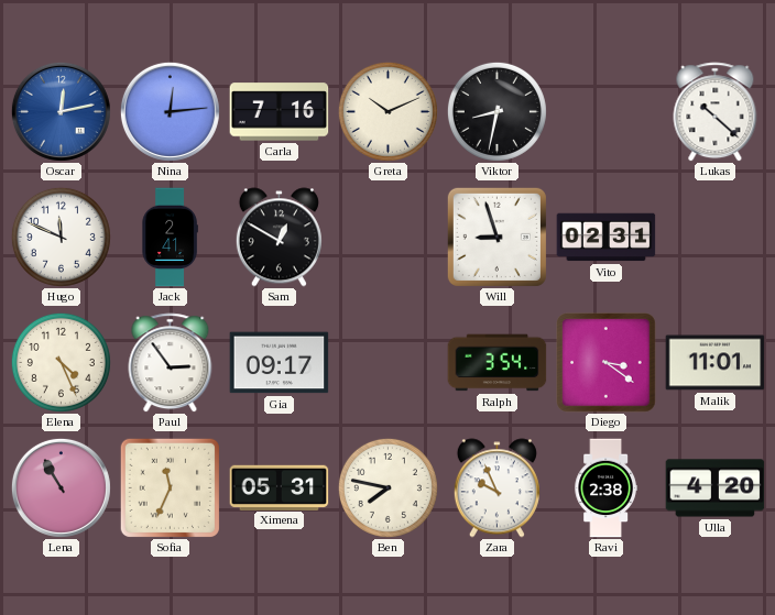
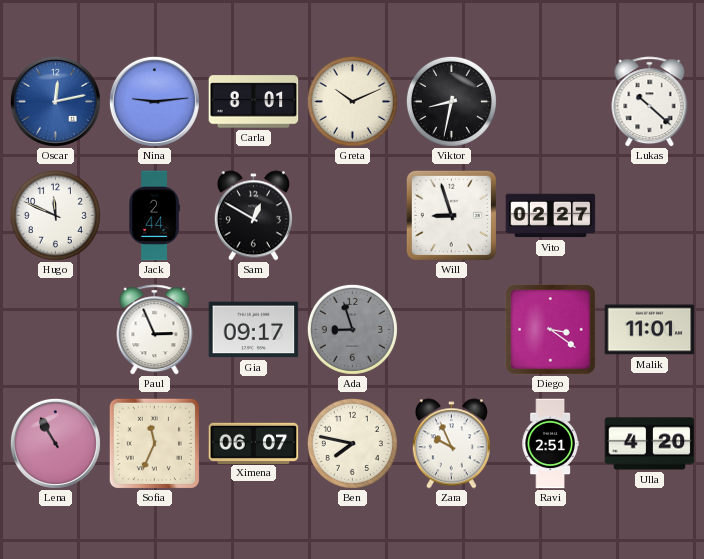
Nina: 12:14 -> 9:14
Carla: 7:16 -> 8:01
Jack: 2:41 -> 2:44
Vito: 02:31 -> 02:27
Elena: 4:26 -> none
Paul: 2:54 -> 2:56
Ada: none -> 8:57
Ralph: 3:54 -> none
Ximena: 05:31 -> 06:07
Ravi: 2:38 -> 2:51
